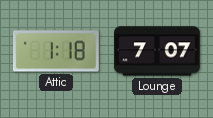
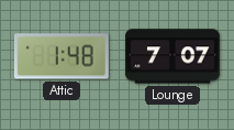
Attic: 1:18 -> 1:48
